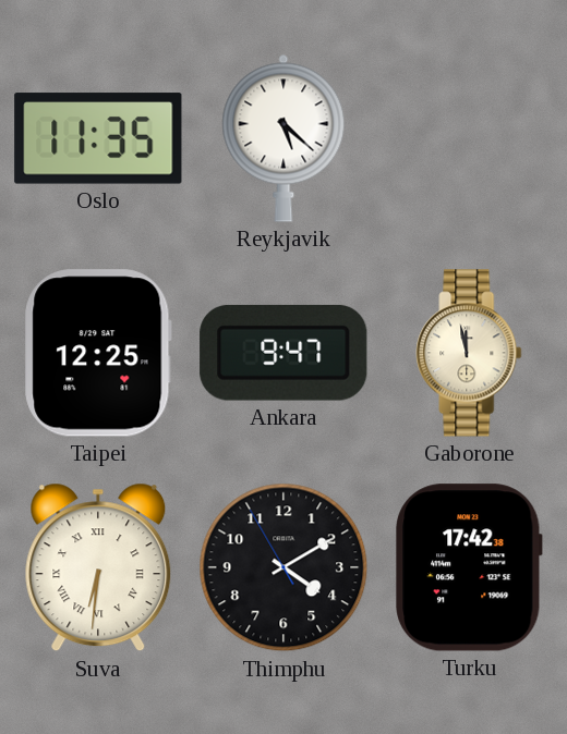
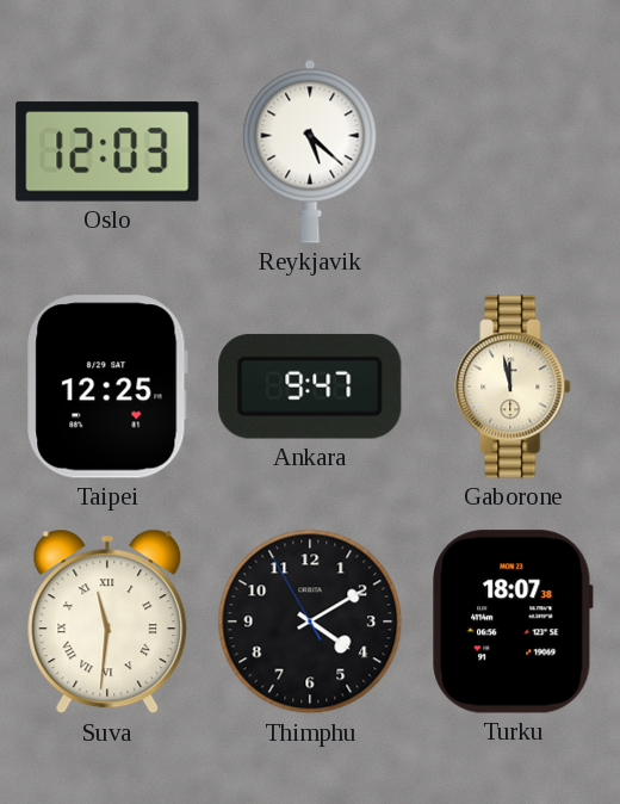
Oslo: 11:35 -> 12:03
Suva: 6:31 -> 11:31
Turku: 17:42 -> 18:07
